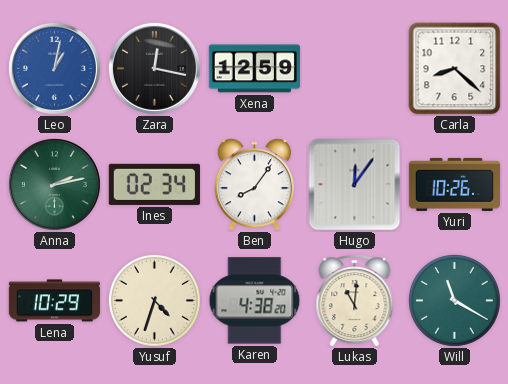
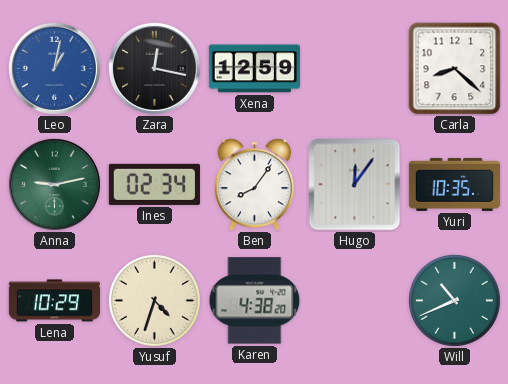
Anna: 2:13 -> 9:13
Yuri: 10:26 -> 10:35
Lukas: 11:01 -> none
Will: 11:20 -> 10:41
